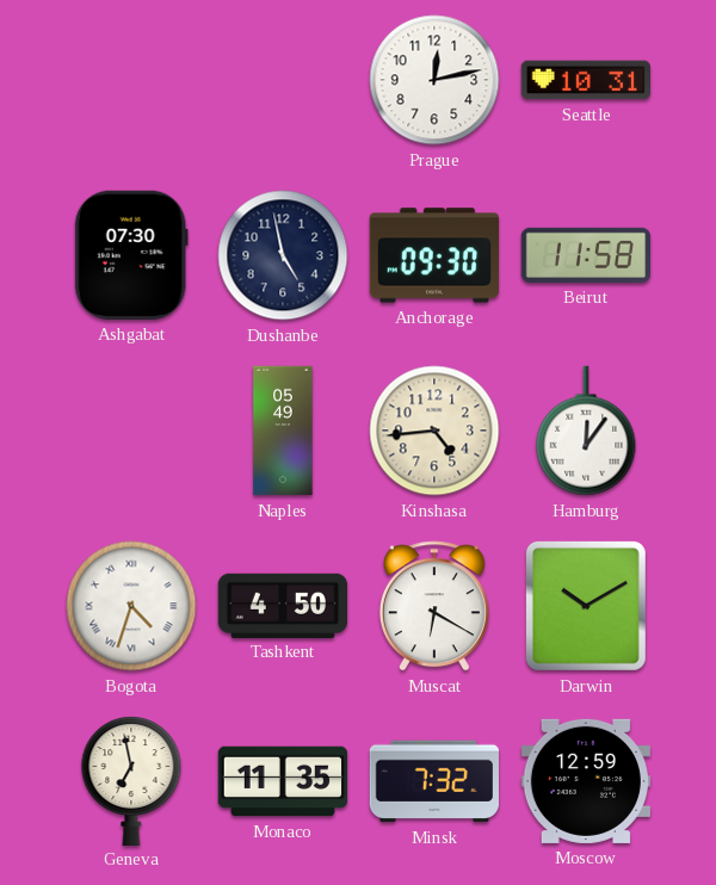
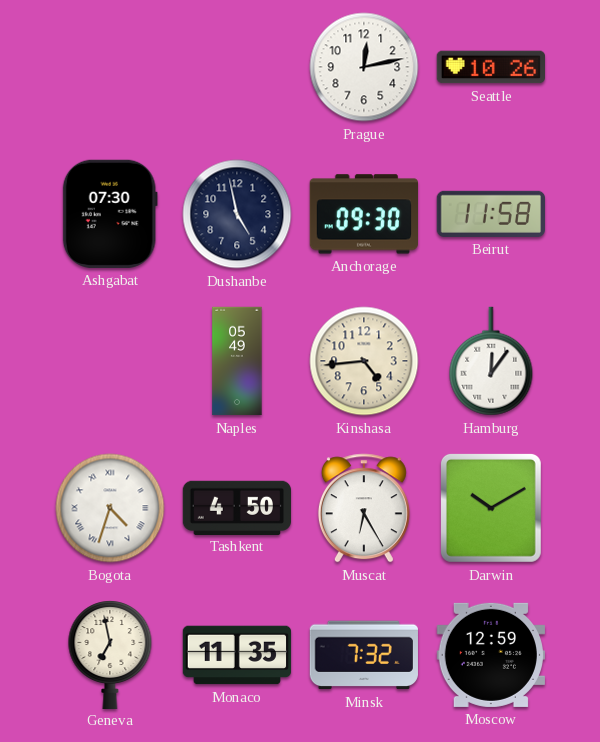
Seattle: 10:31 -> 10:26
Muscat: 6:20 -> 6:25
